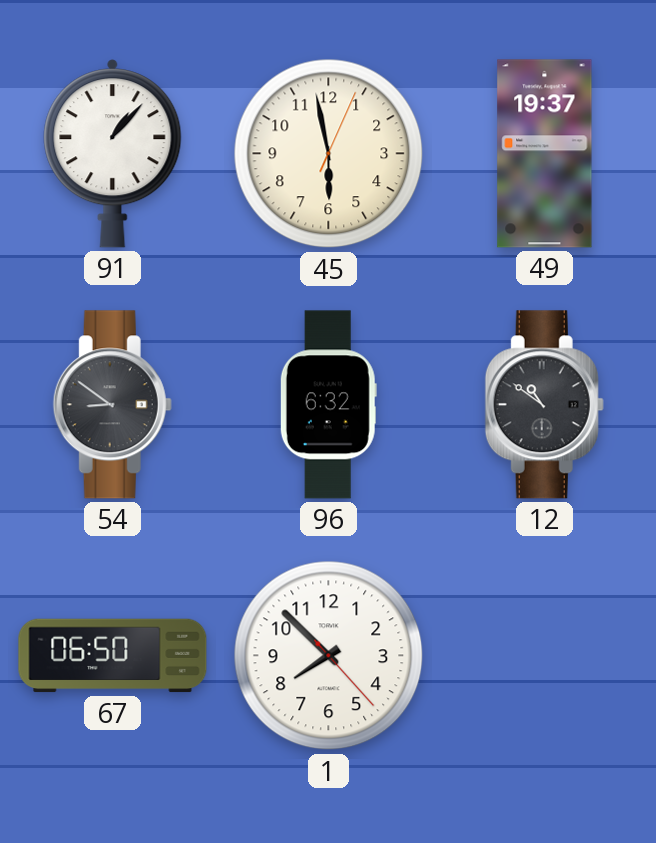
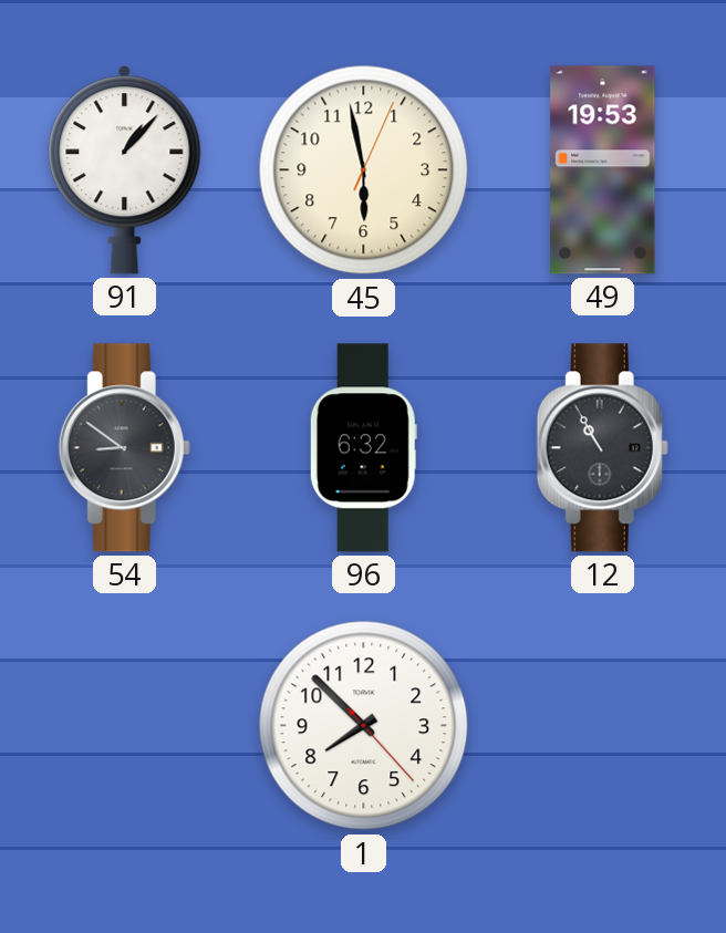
49: 19:37 -> 19:53
12: 10:51 -> 10:55
67: 06:50 -> none
